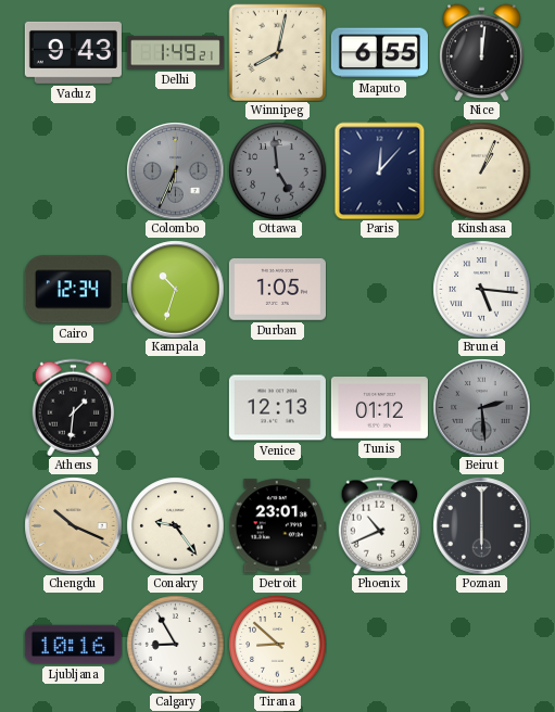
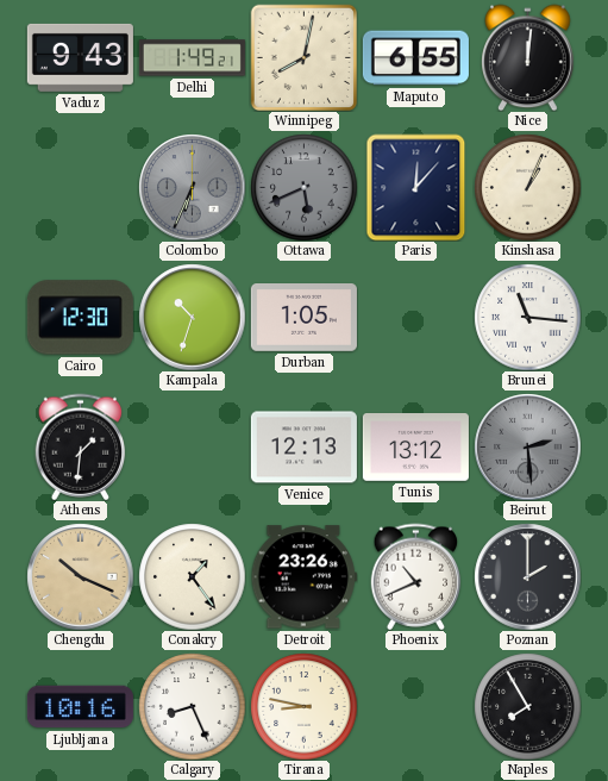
Ottawa: 4:59 -> 5:41
Cairo: 12:34 -> 12:30
Brunei: 5:16 -> 11:16
Tunis: 01:12 -> 13:12
Conakry: 9:24 -> 1:24
Detroit: 23:01 -> 23:26
Poznan: 6:00 -> 2:00
Calgary: 8:55 -> 8:26
Tirana: 8:52 -> 8:47
Naples: none -> 7:55
